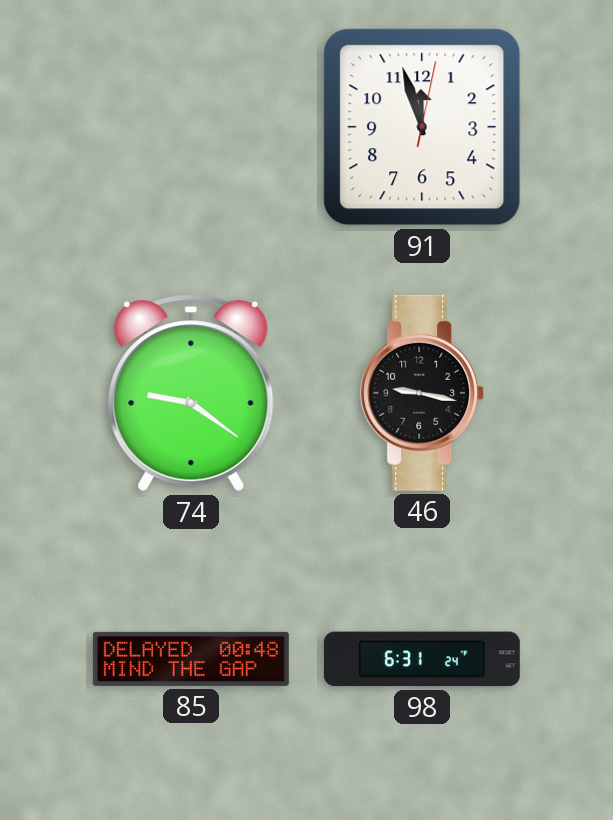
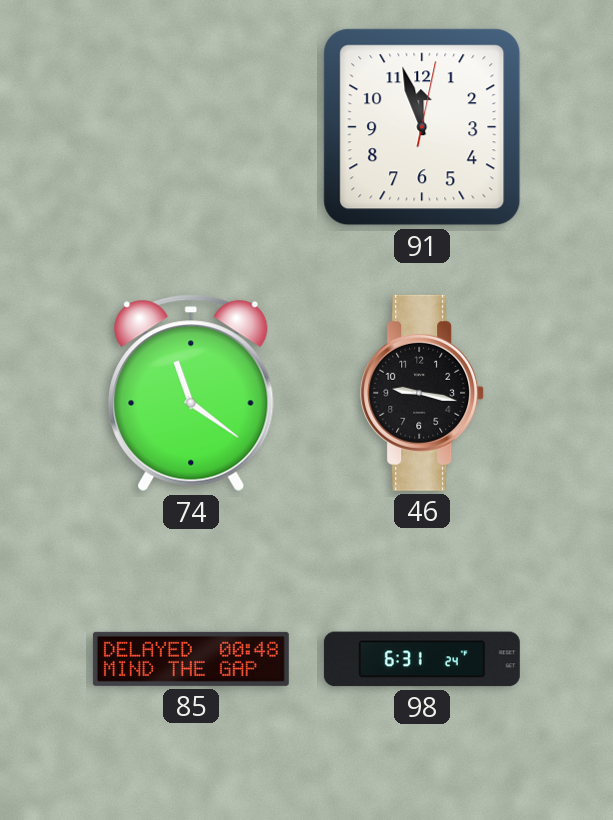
74: 9:21 -> 11:21
